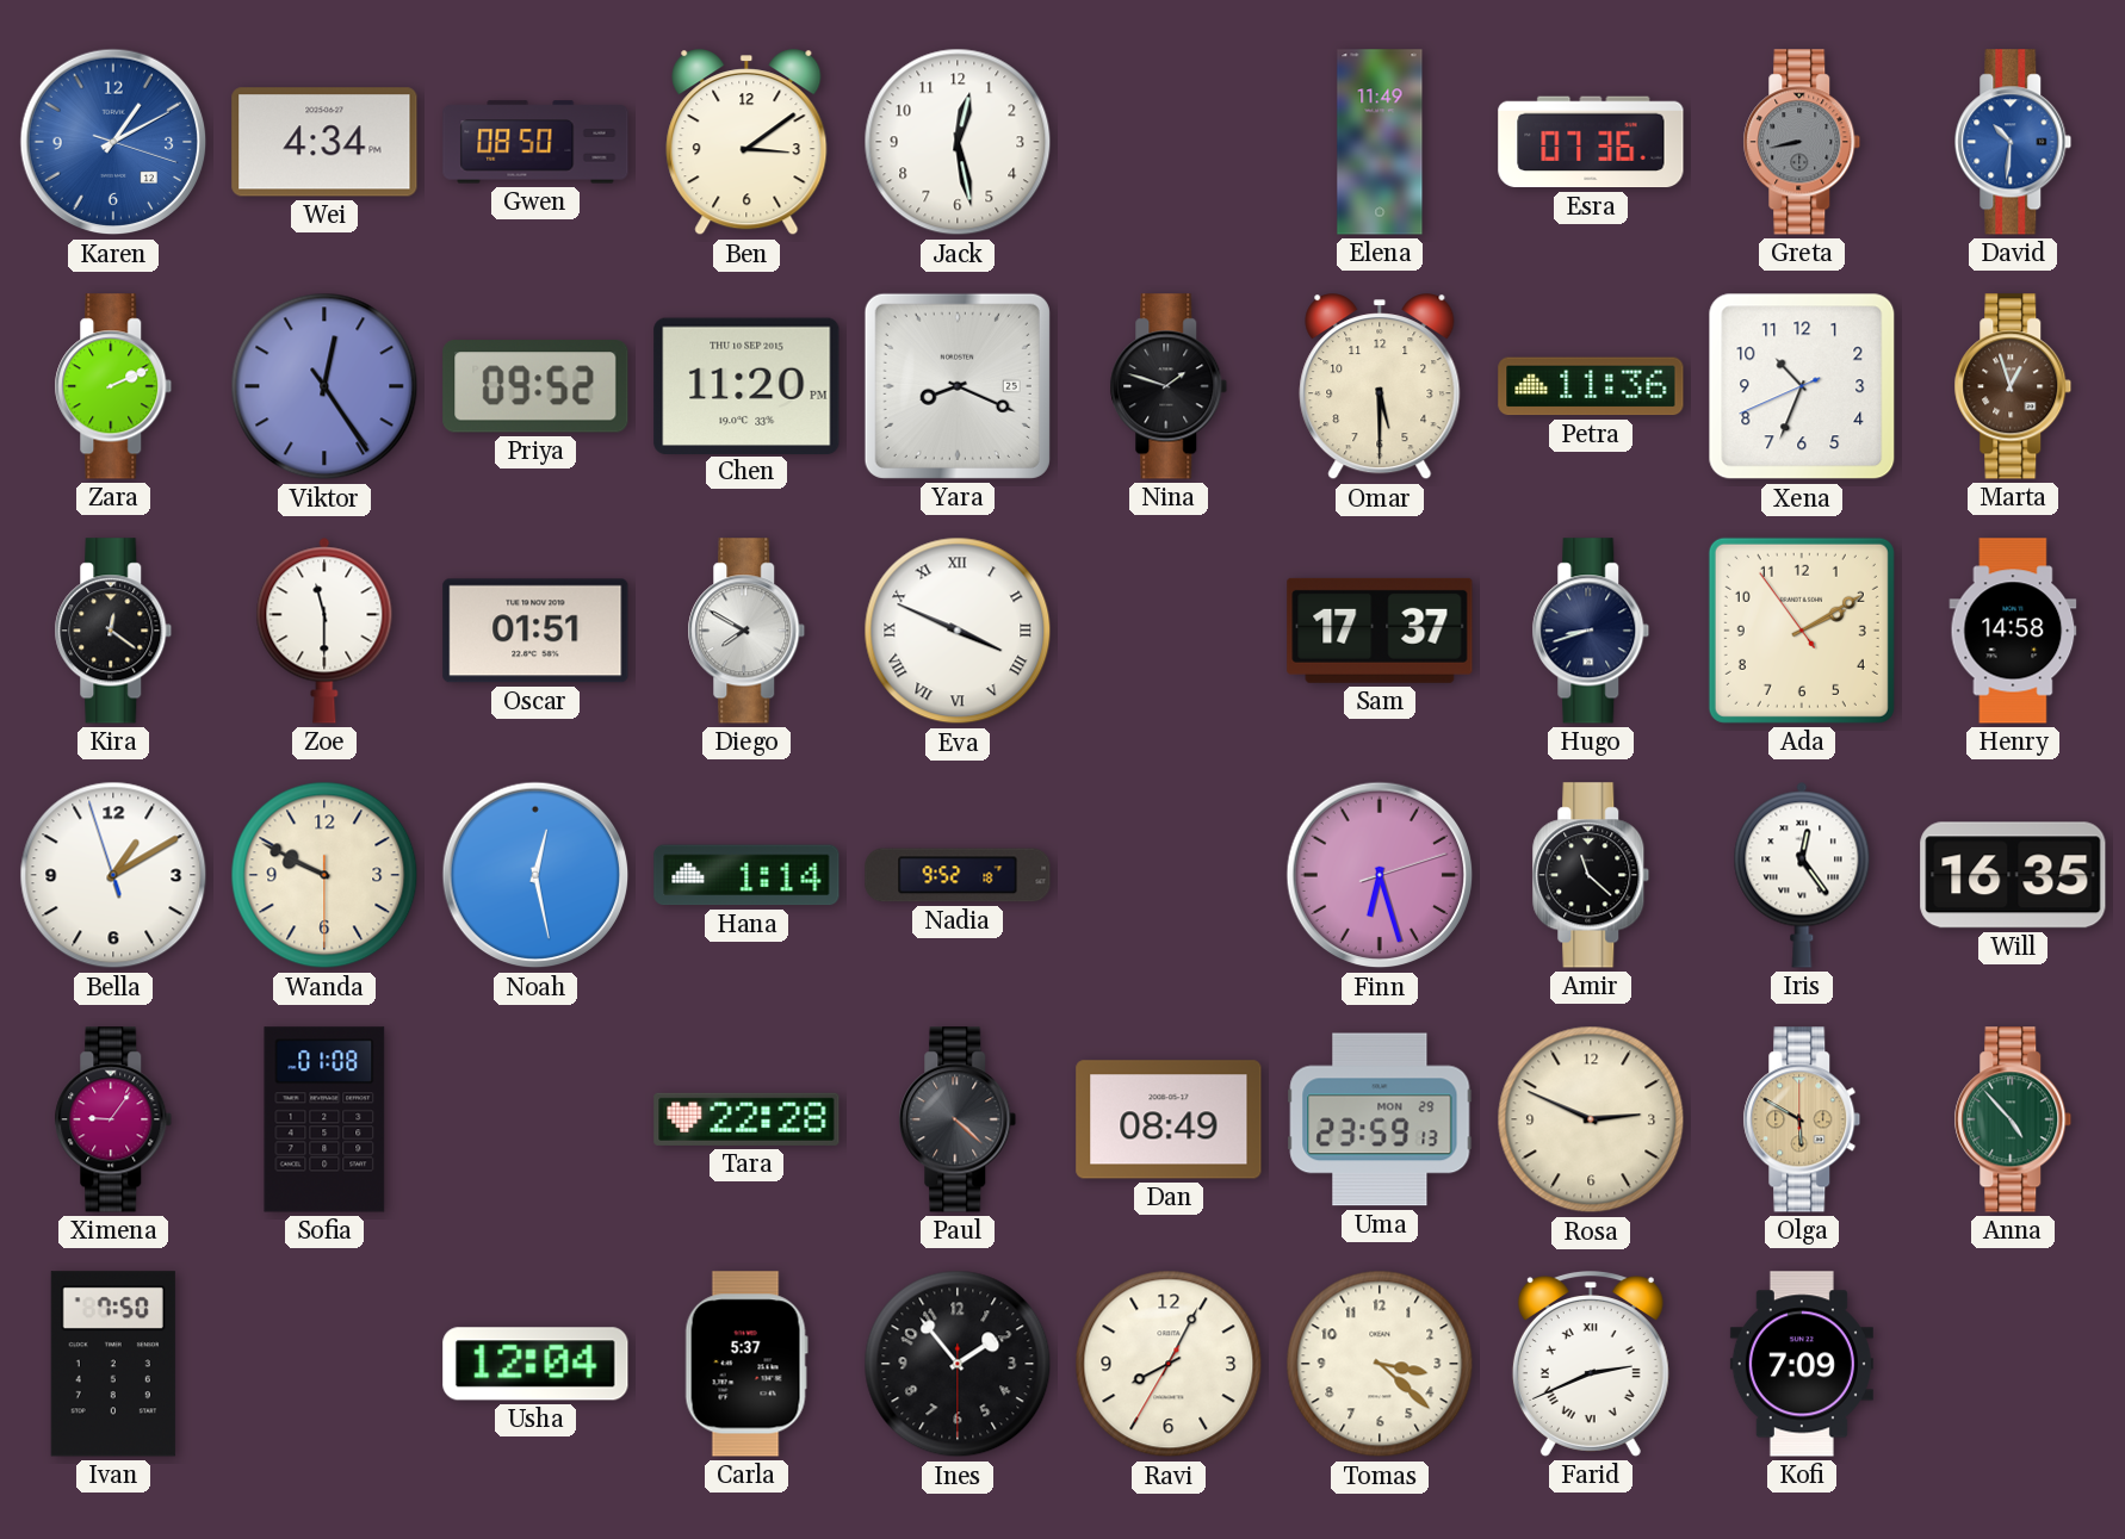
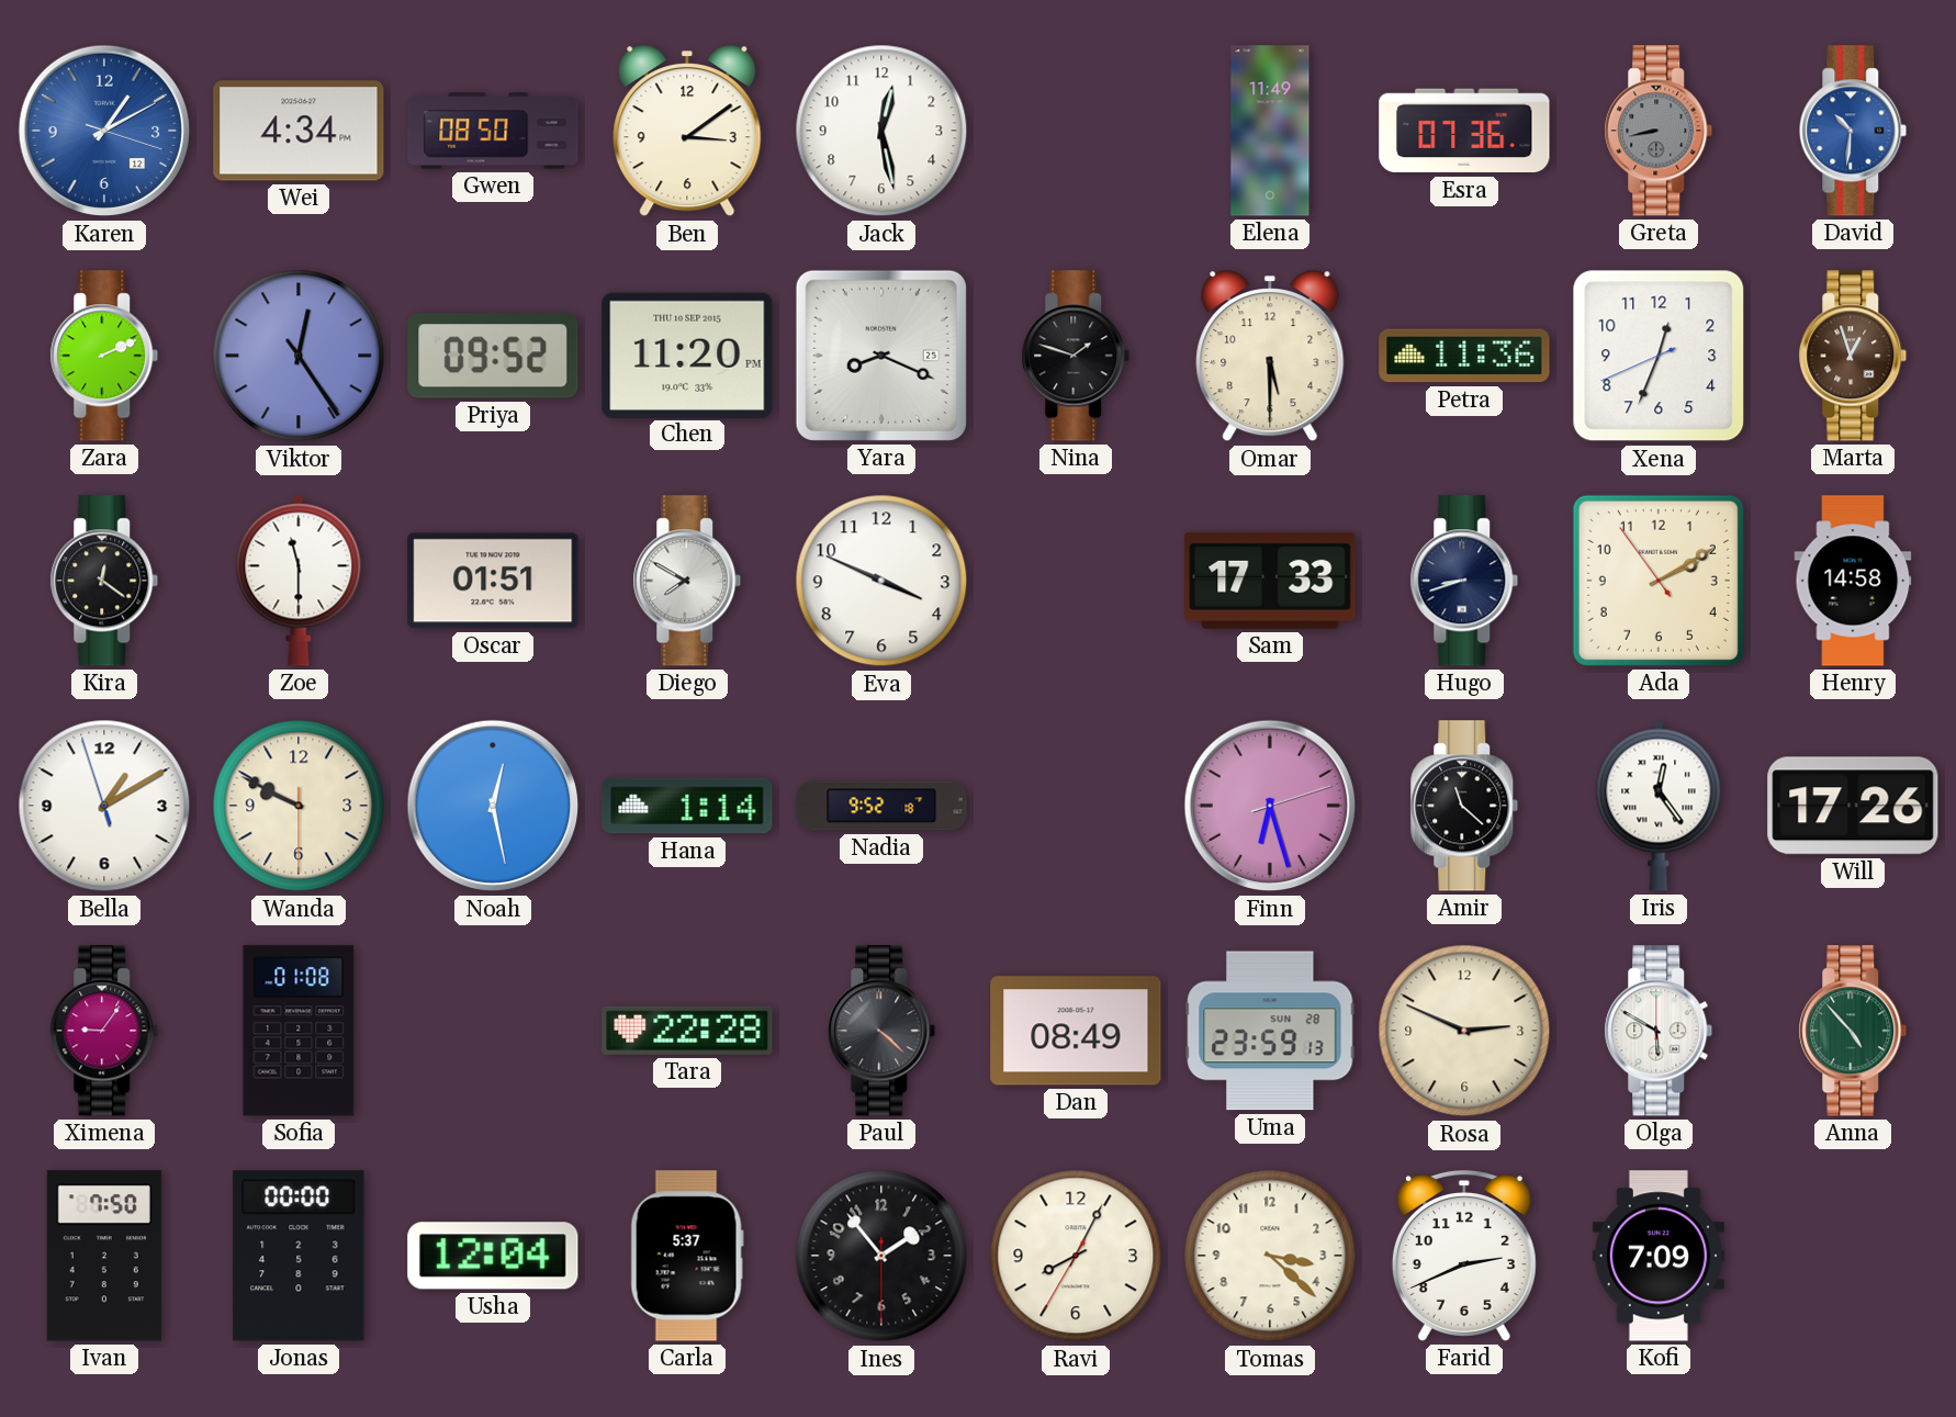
Xena: 10:33 -> 12:33
Eva numerals: Roman -> Arabic
Sam: 17:37 -> 17:33
Will: 16:35 -> 17:26
Uma date: MON 29 -> SUN 28
Olga dial: champagne -> white
Jonas: none -> 00:00
Farid numerals: Roman -> Arabic
